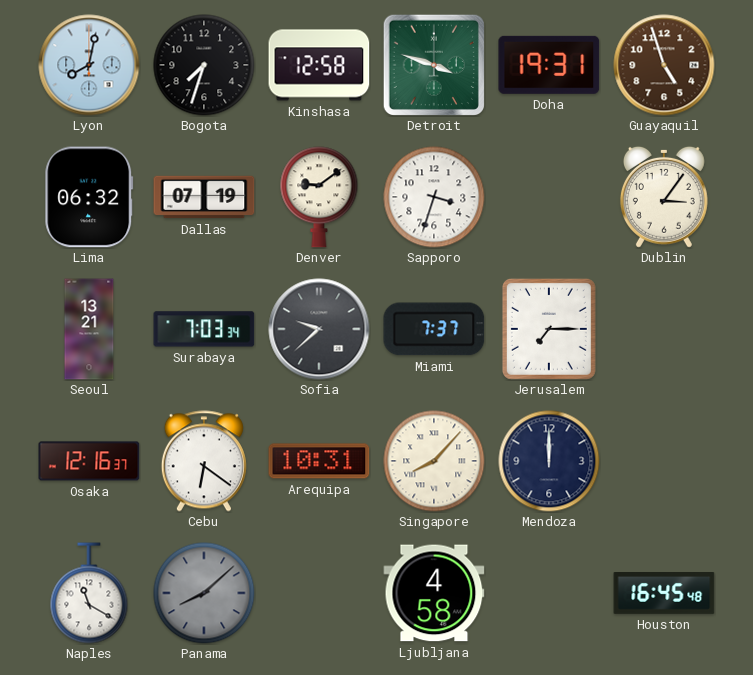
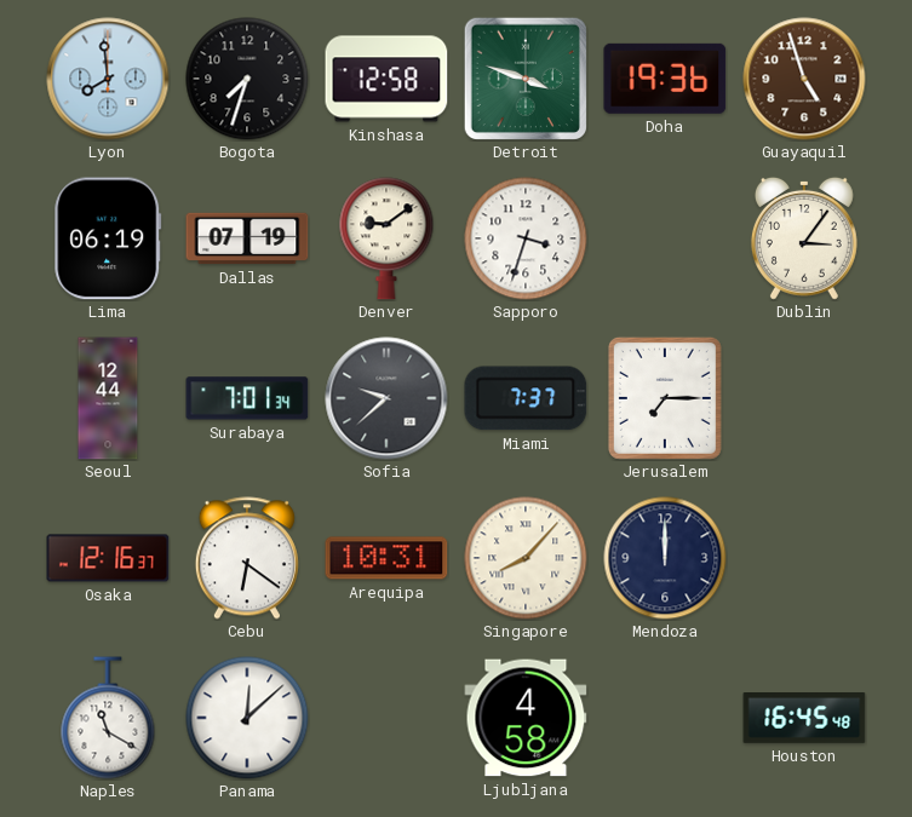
Lyon: 8:02 -> 7:59
Doha: 19:31 -> 19:36
Lima: 06:32 -> 06:19
Seoul: 13:21 -> 12:44
Surabaya: 7:03 -> 7:01
Panama: 8:08 -> 12:08
Panama dial: grey -> white
